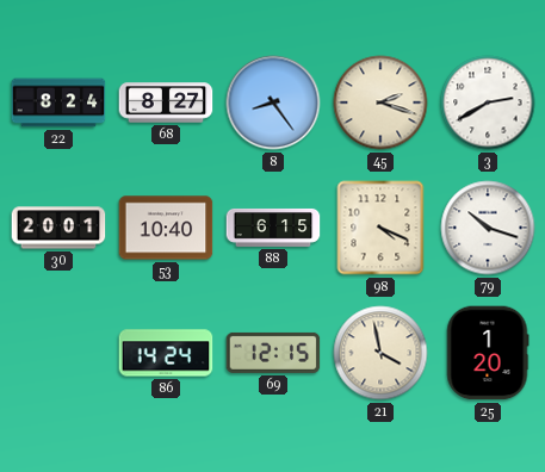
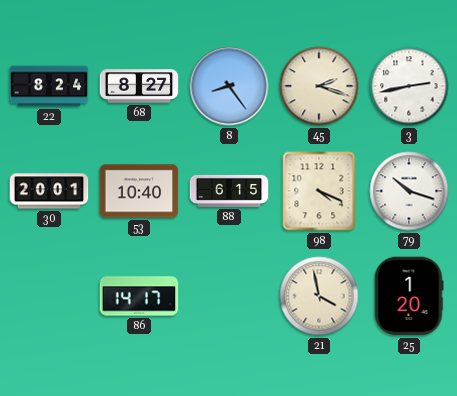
3: 2:40 -> 2:43
86: 14:24 -> 14:17
69: 12:15 -> none
